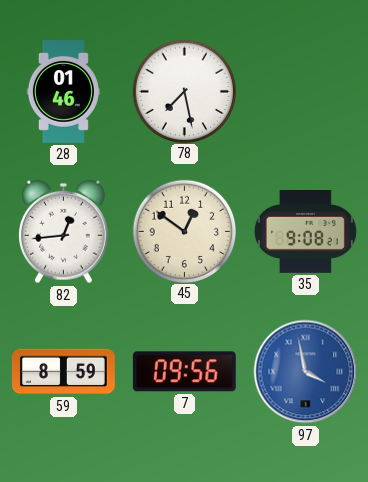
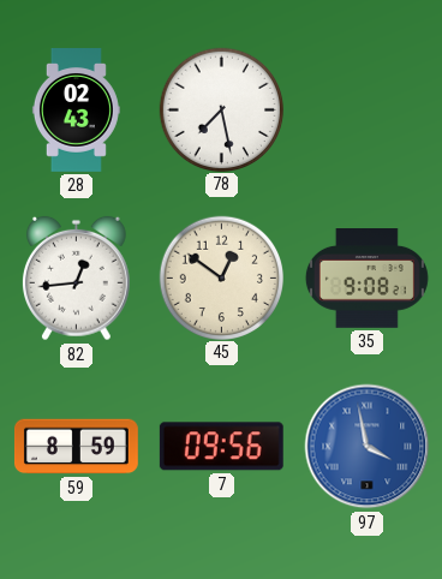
28: 01:46 -> 02:43
